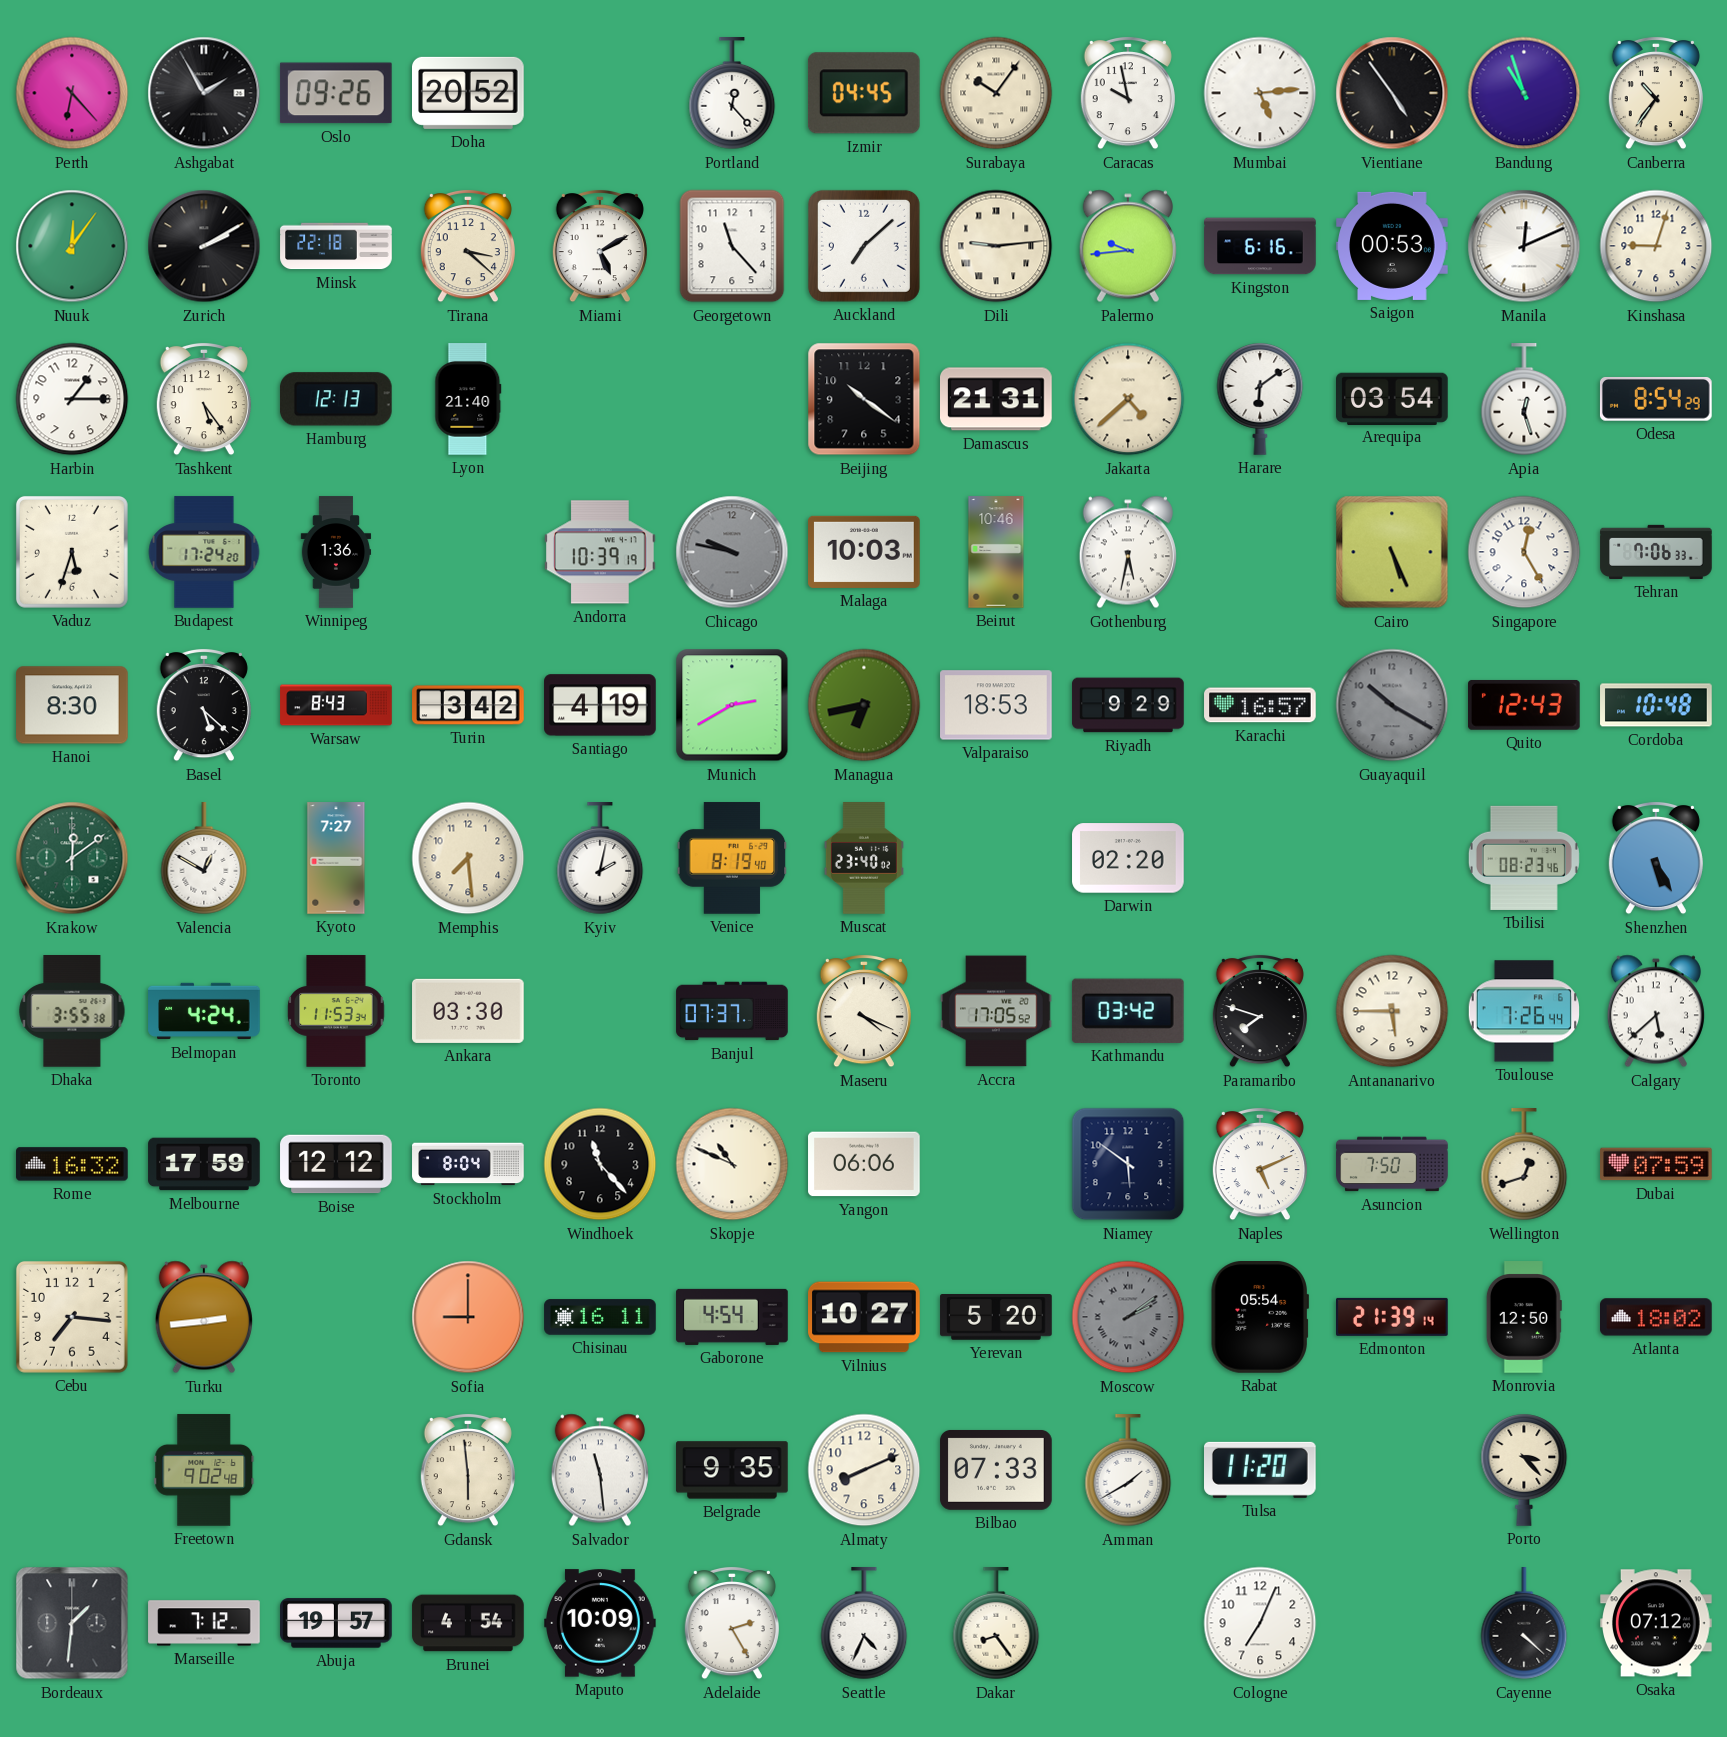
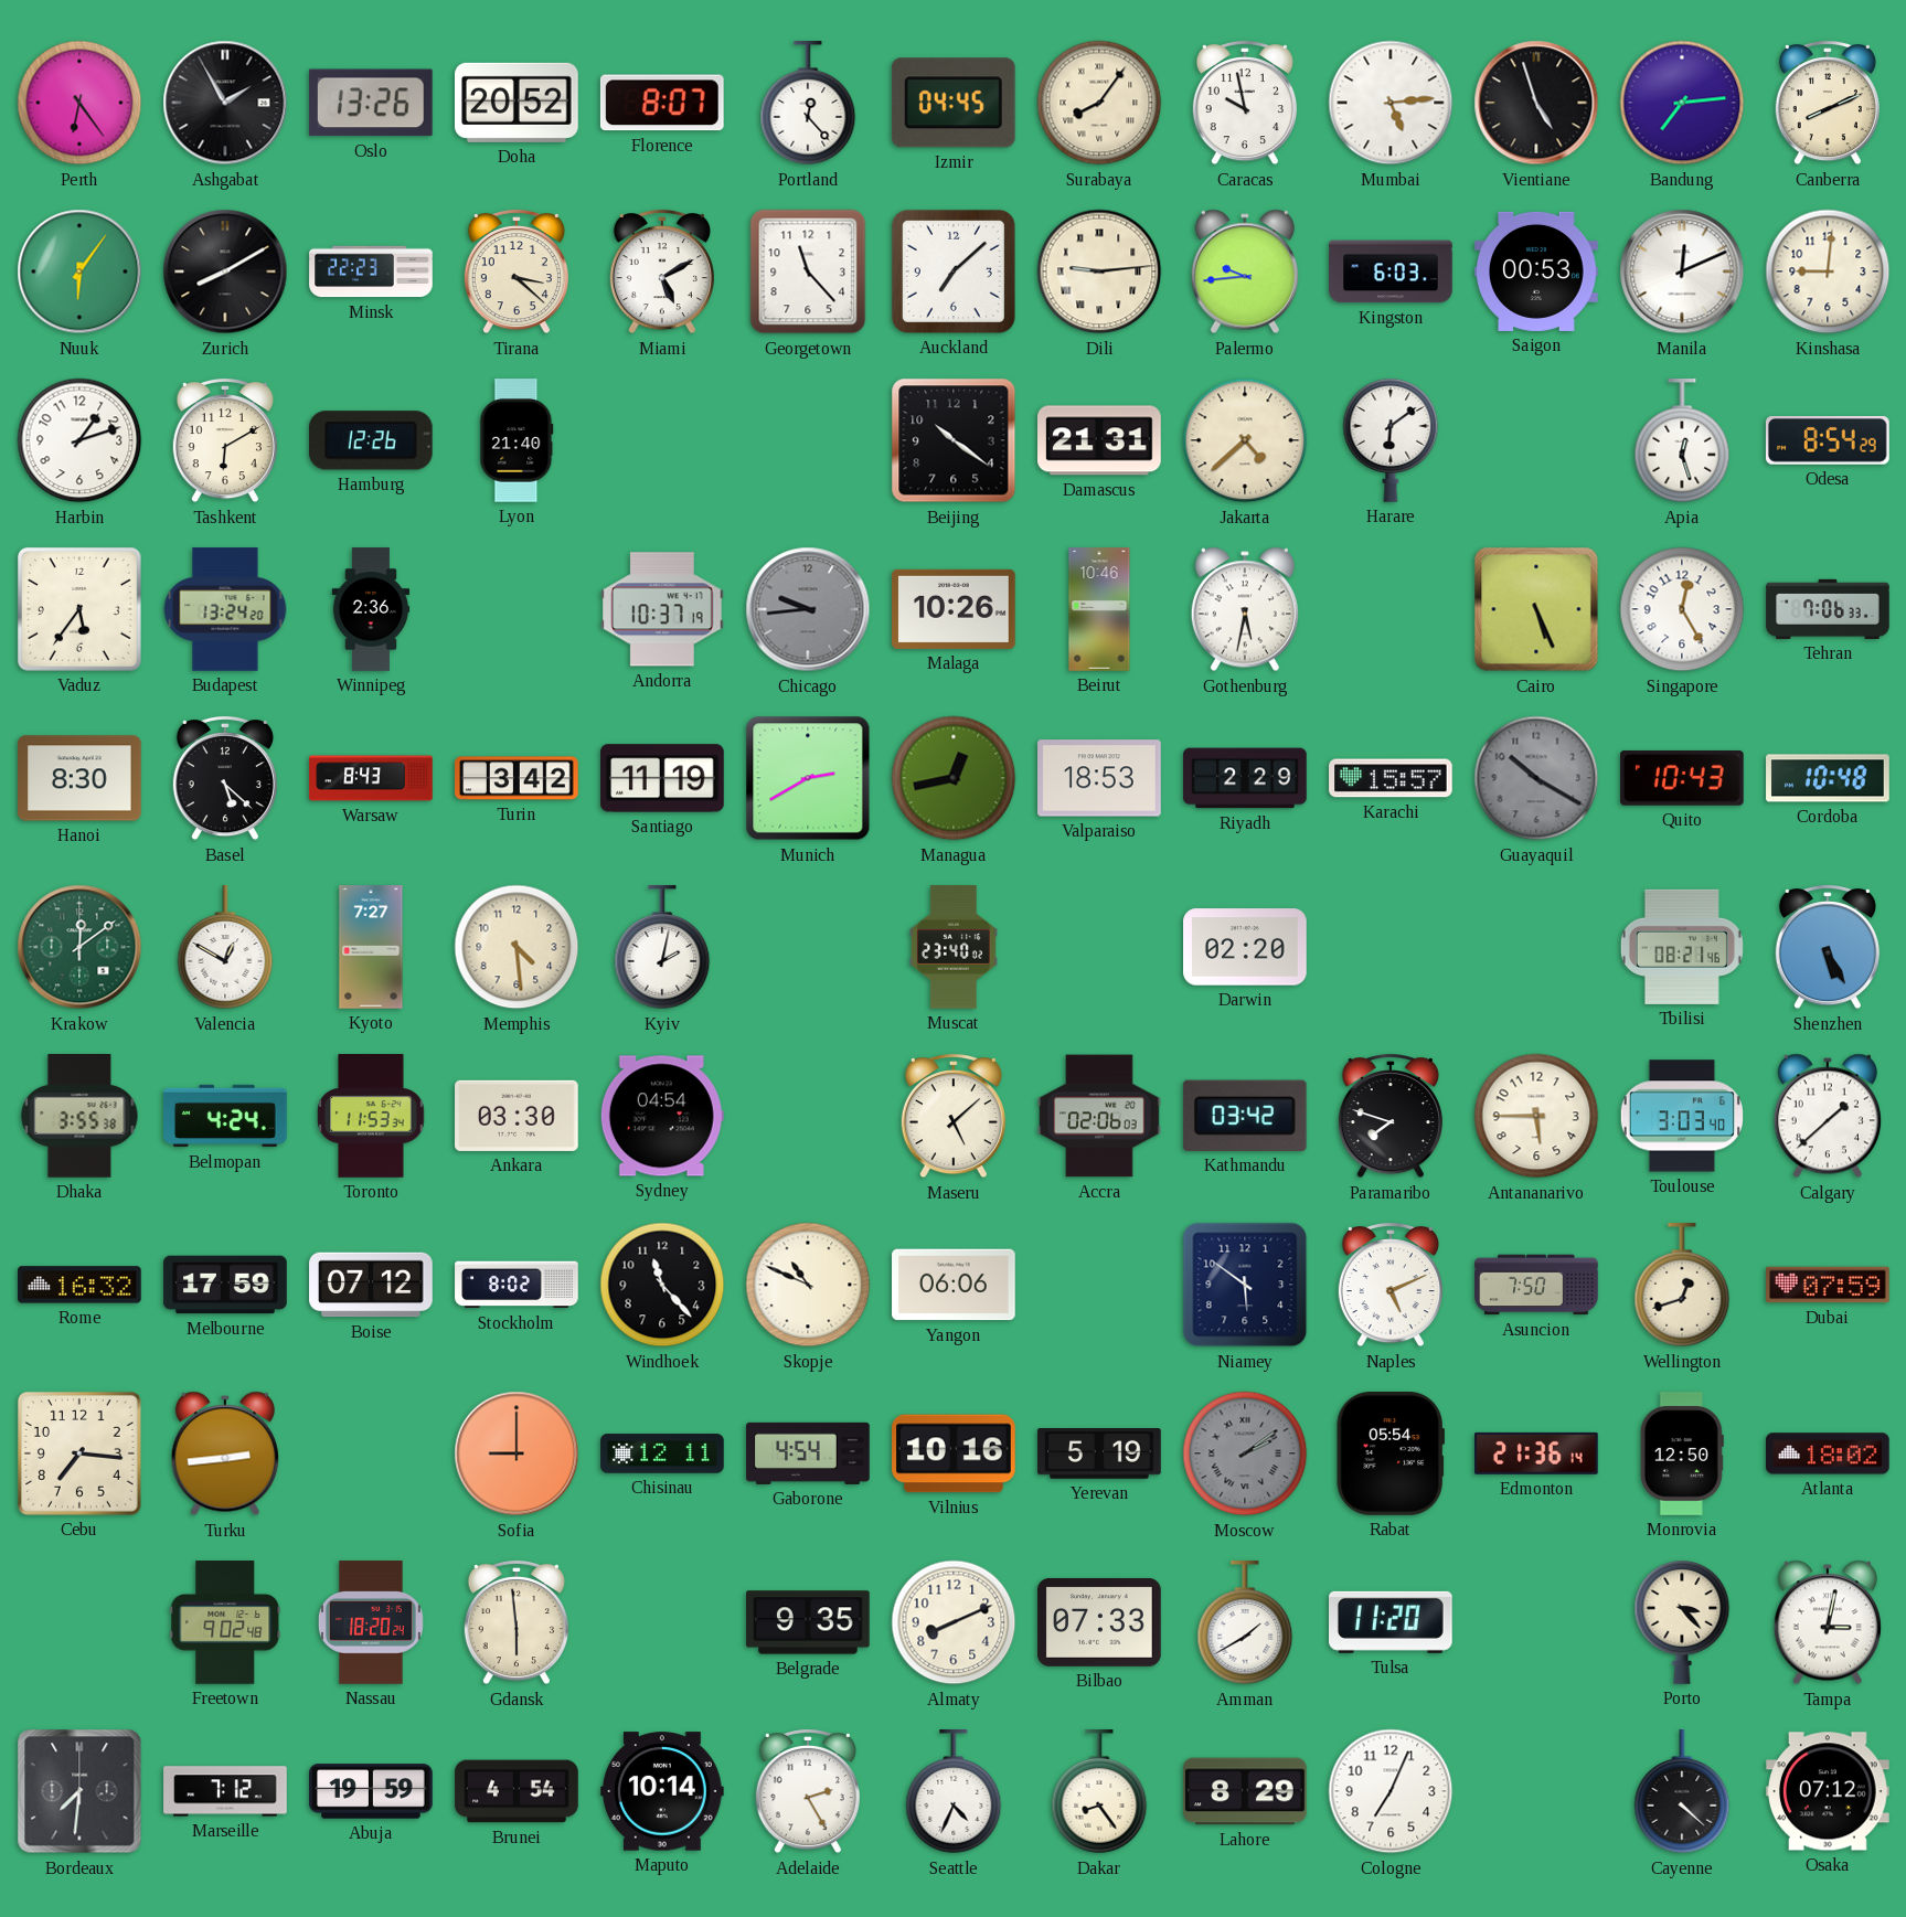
Perth: 6:23 -> 6:24
Oslo: 09:26 -> 13:26
Florence: none -> 8:07
Surabaya: 10:06 -> 8:06
Vientiane: 4:54 -> 4:57
Bandung: 10:57 -> 7:14
Canberra: 10:36 -> 8:11
Nuuk: 12:06 -> 6:06
Zurich: 2:10 -> 8:10
Minsk: 22:18 -> 22:23
Kingston: 6:16 -> 6:03
Kinshasa: 9:03 -> 9:01
Harbin: 1:15 -> 1:12
Tashkent: 5:24 -> 6:10
Hamburg: 12:13 -> 12:26
Arequipa: 03:54 -> none
Vaduz: 5:33 -> 5:36
Budapest: 17:24 -> 13:24
Winnipeg: 1:36 -> 2:36
Andorra: 10:39 -> 10:37
Chicago: 9:47 -> 9:44
Malaga: 10:03 -> 10:26
Santiago: 4:19 -> 11:19
Managua: 6:43 -> 12:43
Riyadh: 9:29 -> 2:29
Karachi: 16:57 -> 15:57
Quito: 12:43 -> 10:43
Memphis: 7:29 -> 4:29
Venice: 8:19 -> none
Tbilisi: 08:23 -> 08:21
Sydney: none -> 04:54
Banjul: 07:37 -> none
Maseru: 4:19 -> 5:08
Accra: 17:05 -> 02:06
Toulouse: 7:26 -> 3:03
Calgary: 5:38 -> 1:38
Boise: 12:12 -> 07:12
Stockholm: 8:04 -> 8:02
Chisinau: 16:11 -> 12:11
Vilnius: 10:27 -> 10:16
Yerevan: 5:20 -> 5:19
Edmonton: 21:39 -> 21:36
Nassau: none -> 18:20
Salvador: 11:29 -> none
Tampa: none -> 3:02
Bordeaux: 1:31 -> 7:31
Abuja: 19:57 -> 19:59
Maputo: 10:09 -> 10:14
Lahore: none -> 8:29
